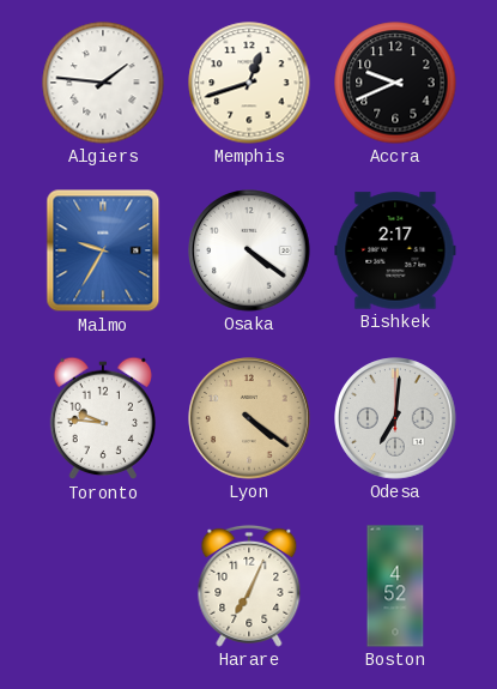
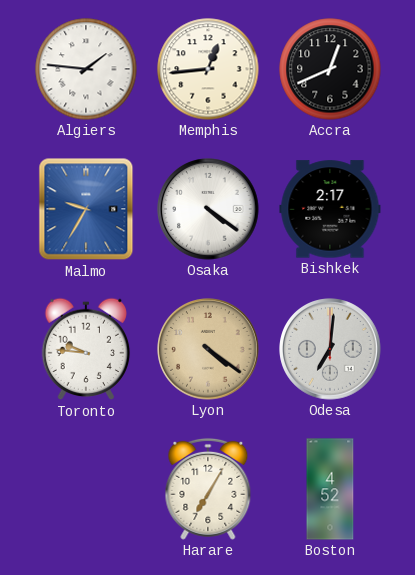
Memphis: 12:42 -> 12:44
Accra: 9:41 -> 12:41
Harare: 7:04 -> 7:05
